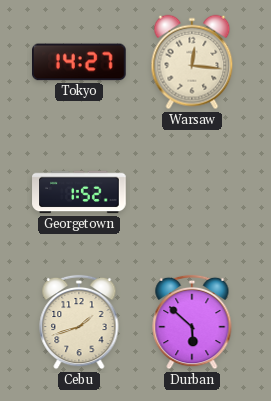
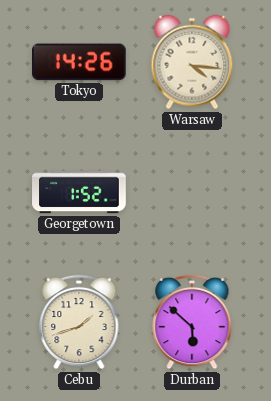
Tokyo: 14:27 -> 14:26
Warsaw: 12:16 -> 4:16
